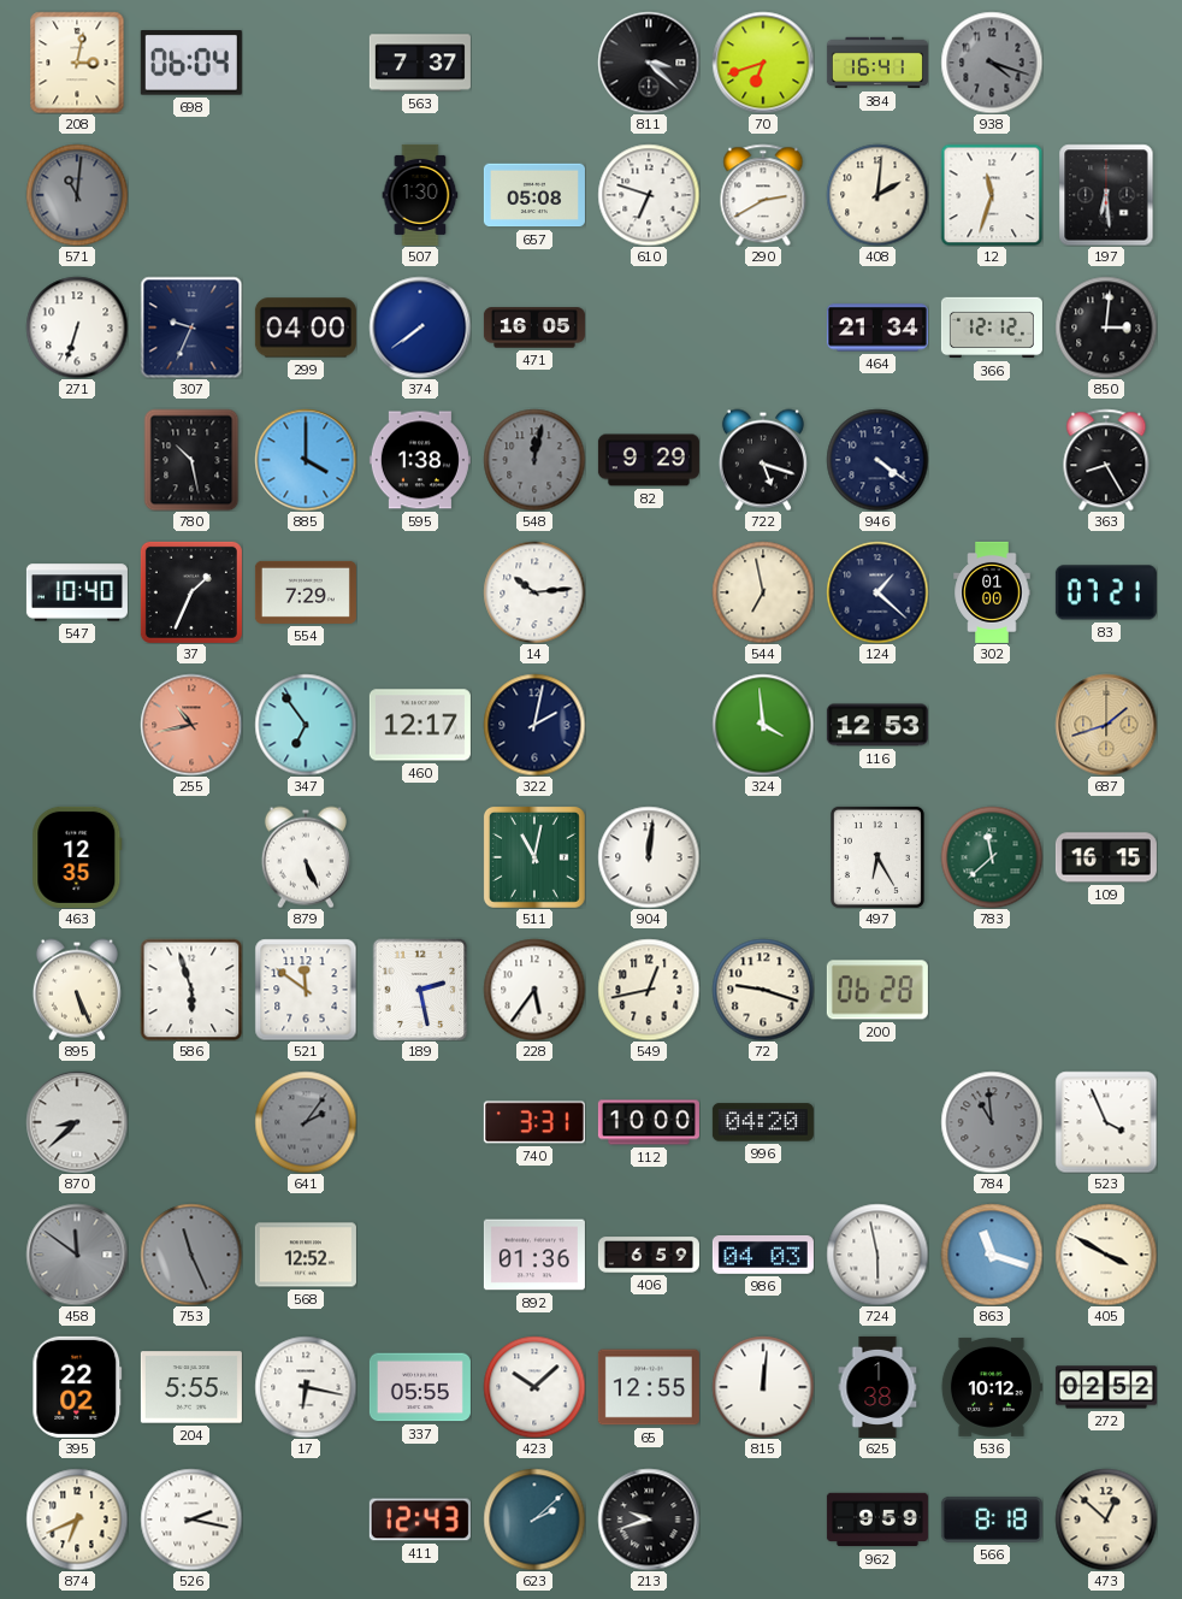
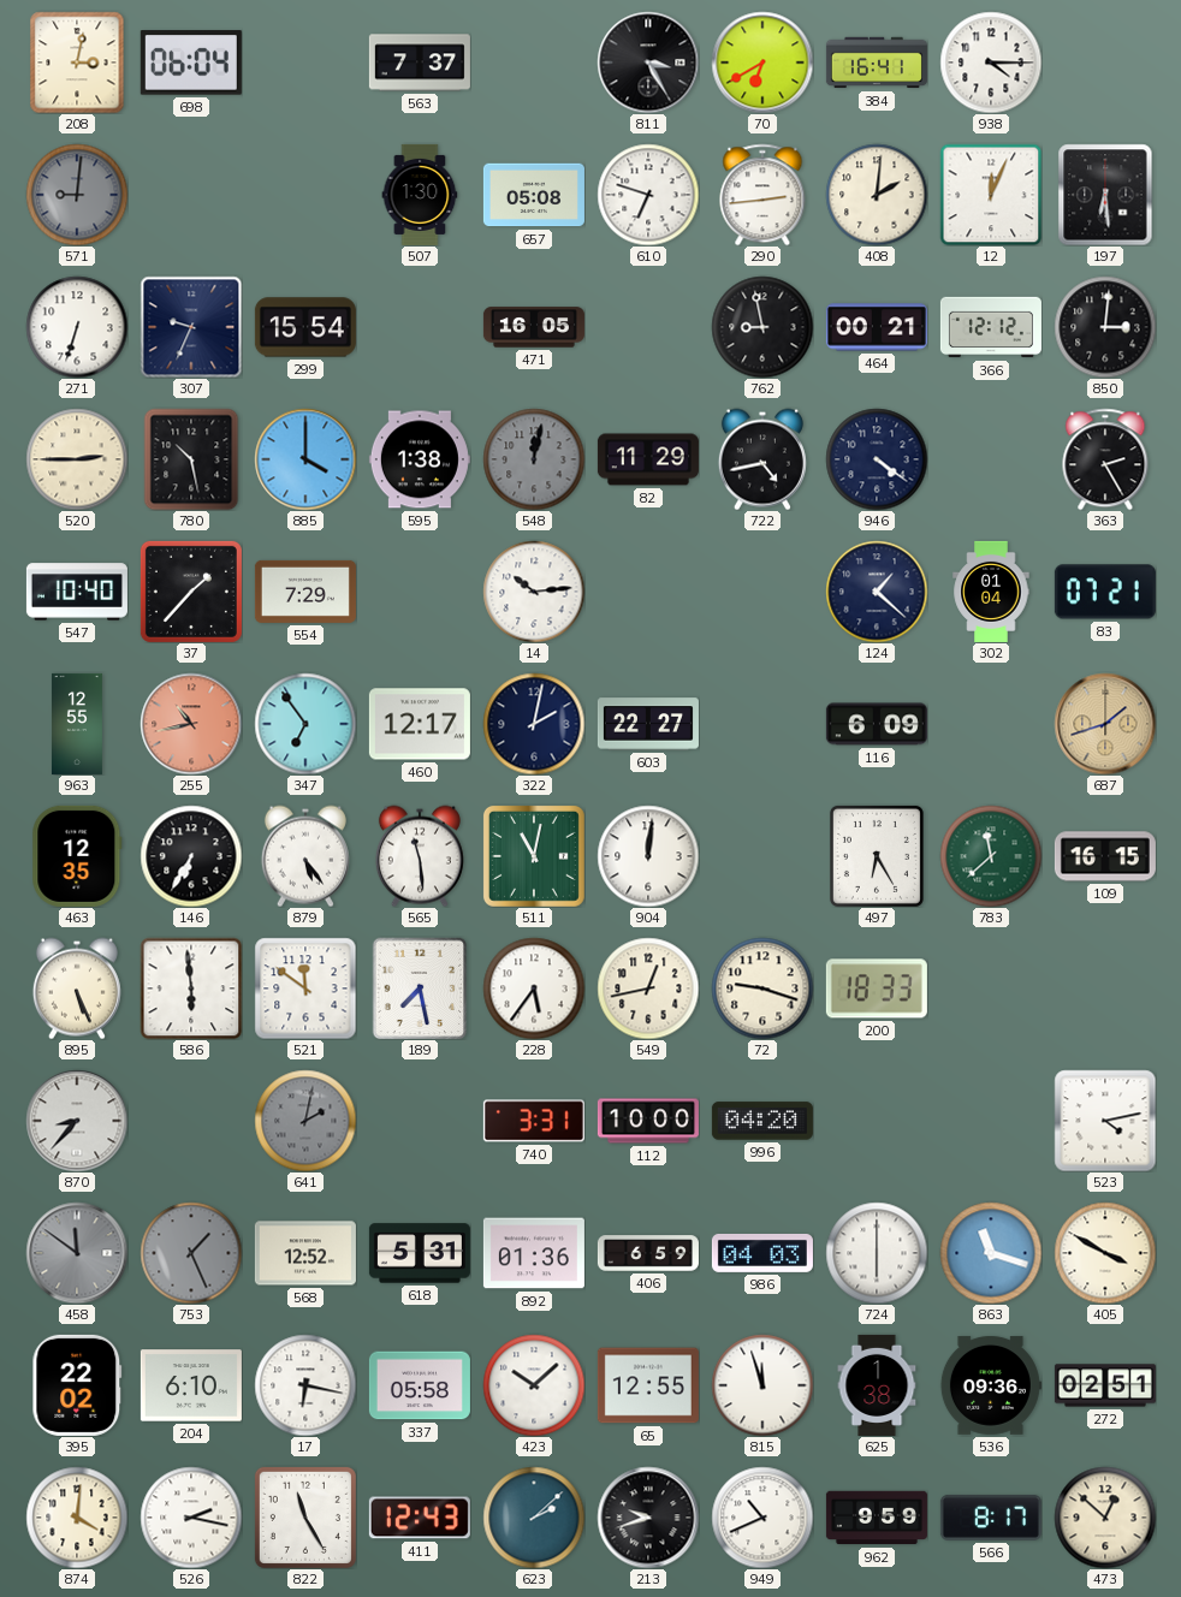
811: 3:22 -> 3:25
70: 6:42 -> 6:40
938: 4:18 -> 4:15
938 dial: grey -> white
571: 11:01 -> 9:01
290: 2:40 -> 2:44
12: 11:33 -> 12:04
299: 04:00 -> 15:54
374: 7:39 -> none
762: none -> 8:58
464: 21:34 -> 00:21
520: none -> 2:45
82: 9:29 -> 11:29
722: 5:18 -> 4:43
363: 8:25 -> 2:25
37: 1:34 -> 1:37
544: 6:58 -> none
302: 01:00 -> 01:04
963: none -> 12:55
603: none -> 22:27
324: 3:59 -> none
116: 12:53 -> 6:09
146: none -> 6:35
879: 5:26 -> 5:24
565: none -> 11:29
586: 5:57 -> 5:59
189: 2:28 -> 7:28
200: 06:28 -> 18:33
870: 8:38 -> 8:37
641: 2:06 -> 2:02
784: 10:59 -> none
523: 3:56 -> 4:13
753: 11:26 -> 1:26
618: none -> 5:31
724: 5:58 -> 6:00
204: 5:55 -> 6:10
337: 05:55 -> 05:58
815: 12:01 -> 11:57
536: 10:12 -> 09:36
272: 02:52 -> 02:51
874: 6:41 -> 4:01
822: none -> 11:25
949: none -> 10:41
566: 8:18 -> 8:17
